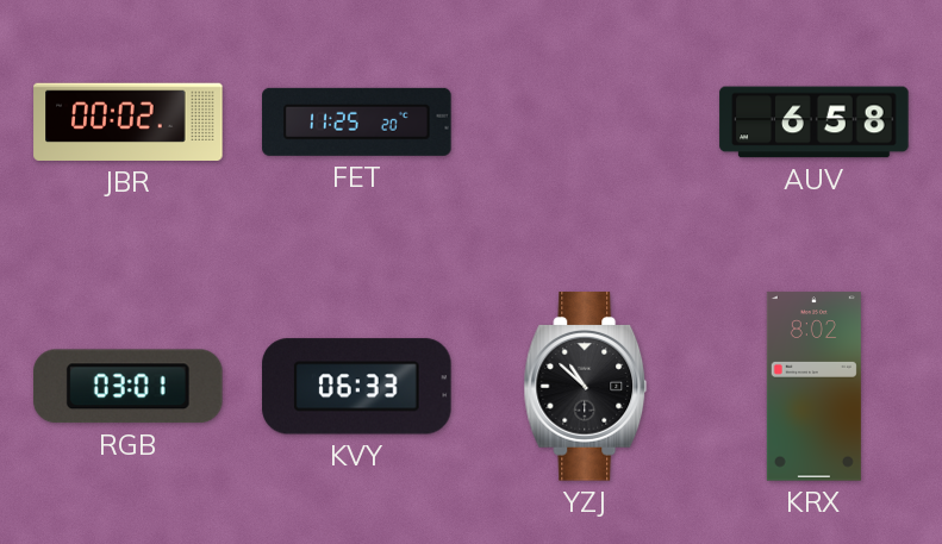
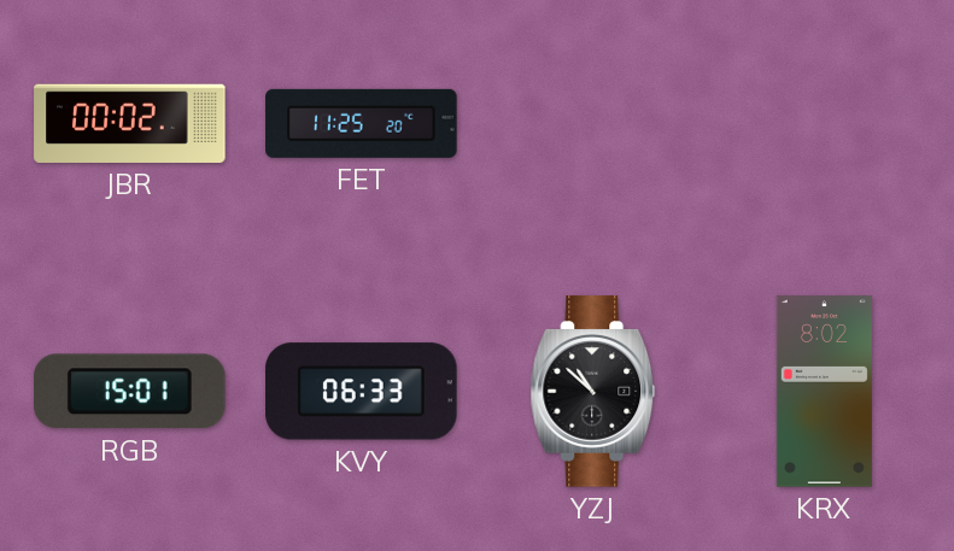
AUV: 6:58 -> none
RGB: 03:01 -> 15:01
